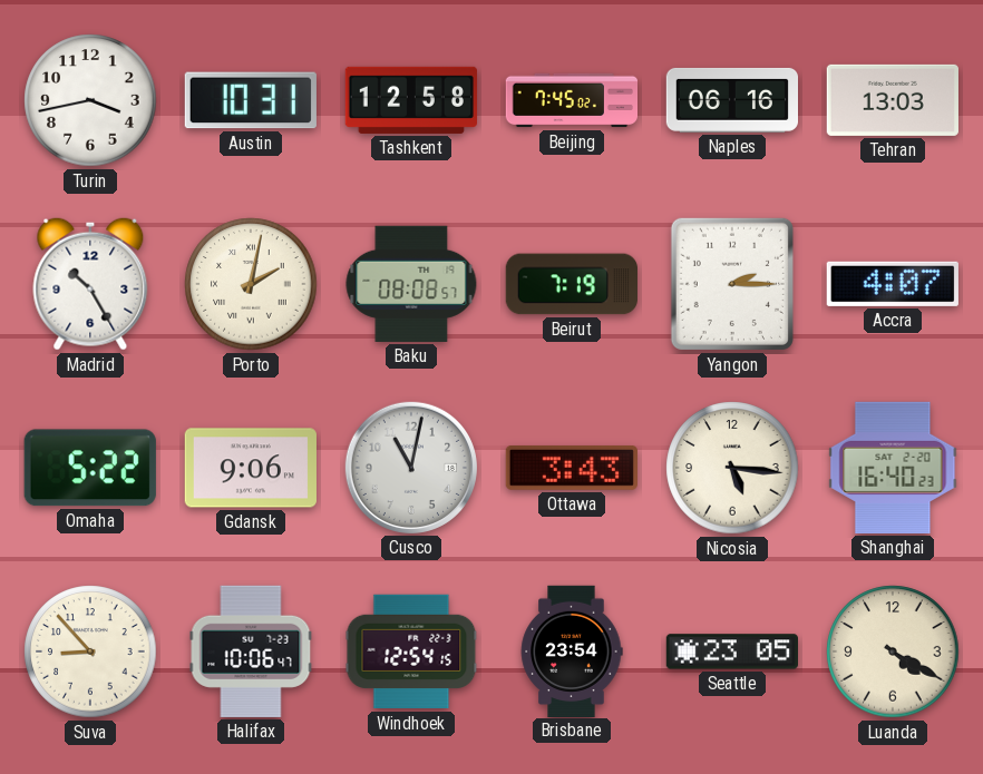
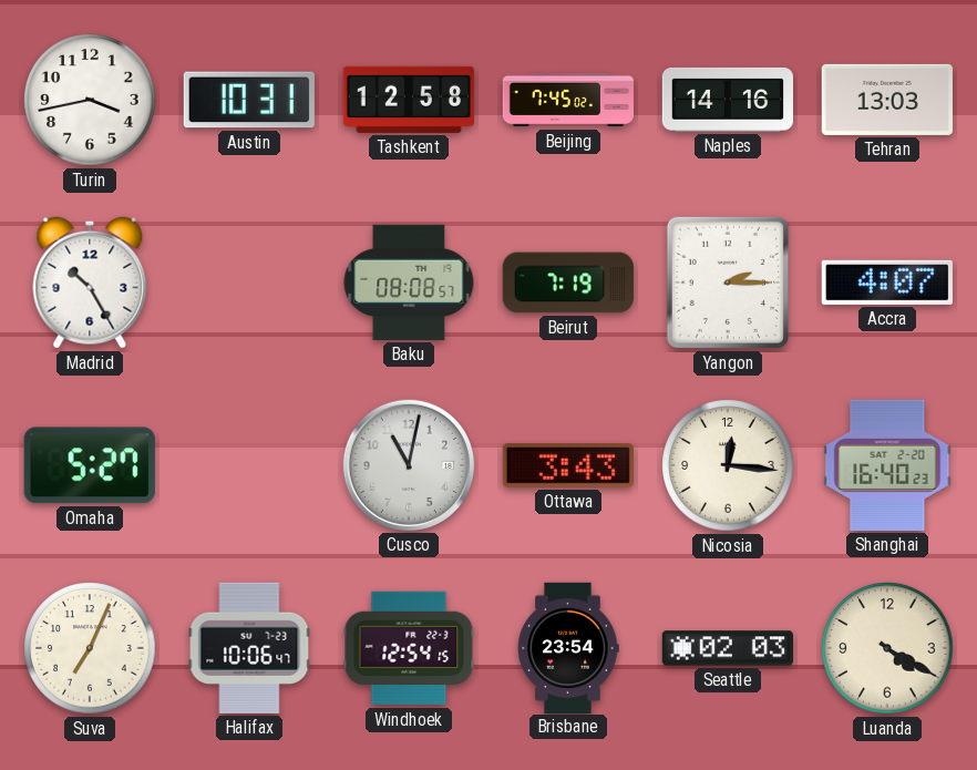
Naples: 06:16 -> 14:16
Porto: 2:02 -> none
Omaha: 5:22 -> 5:27
Gdansk: 9:06 -> none
Nicosia: 5:16 -> 12:16
Suva: 8:53 -> 7:04
Seattle: 23:05 -> 02:03
